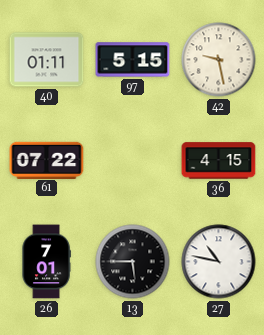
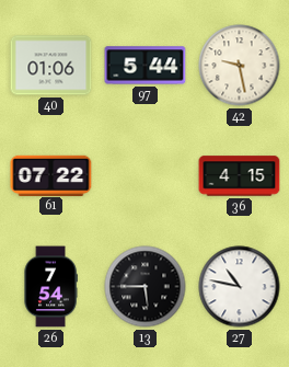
40: 01:11 -> 01:06
97: 5:15 -> 5:44
26: 7:01 -> 7:54
